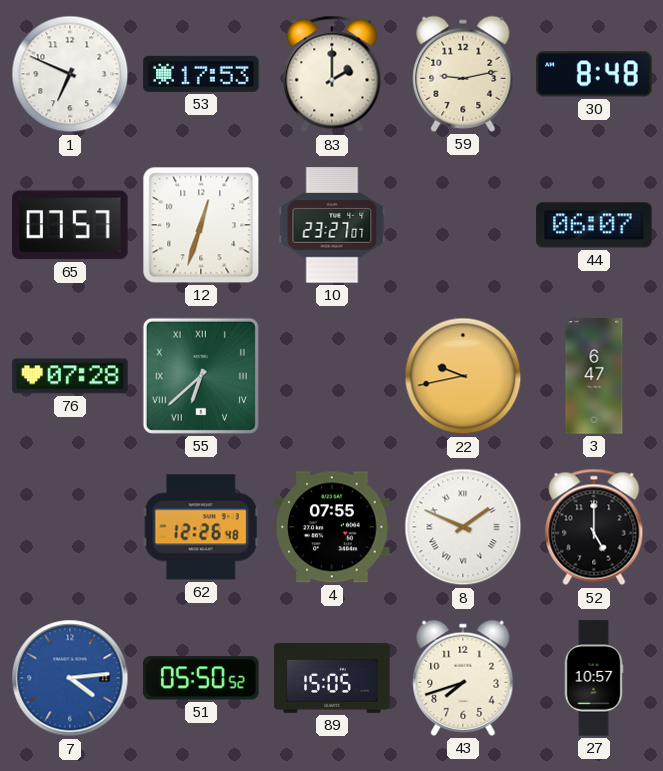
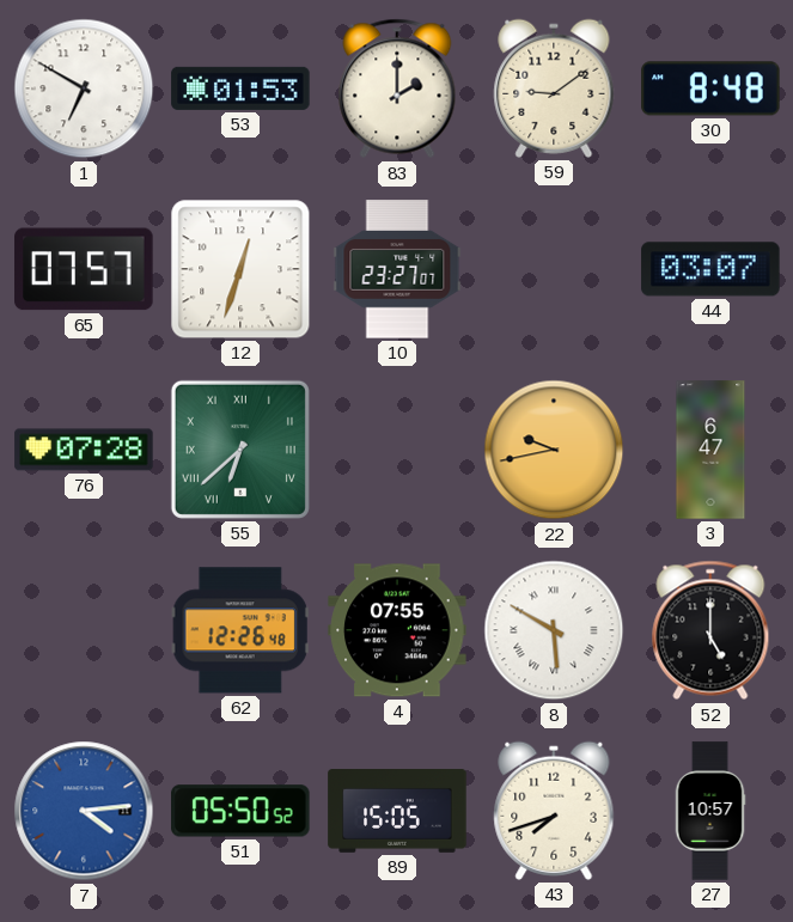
1: 6:49 -> 6:50
53: 17:53 -> 01:53
59: 9:13 -> 9:09
44: 06:07 -> 03:07
8: 1:49 -> 5:50
